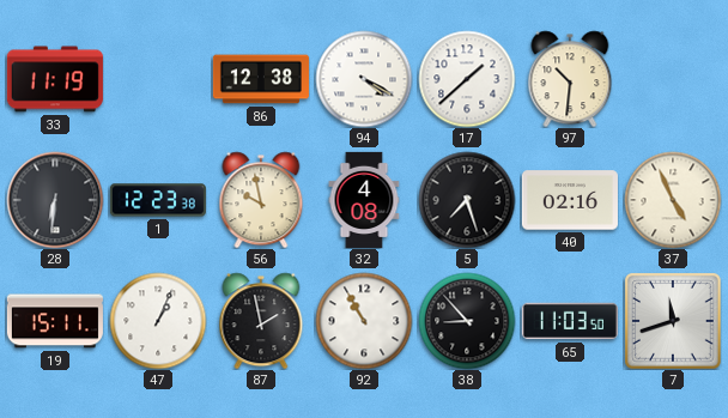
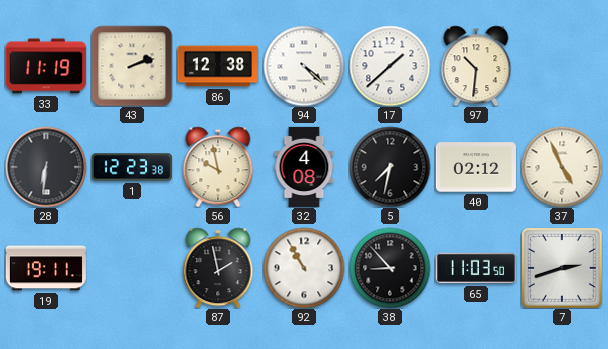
43: none -> 2:12
94: 4:20 -> 4:22
5: 7:27 -> 7:32
40: 02:16 -> 02:12
19: 15:11 -> 19:11
47: 1:04 -> none
7: 11:42 -> 2:42
